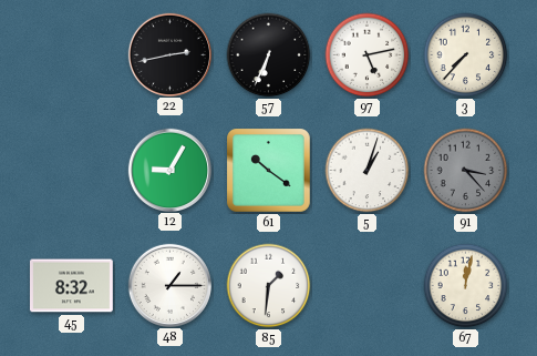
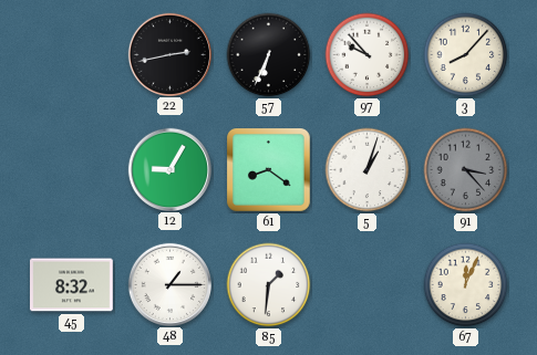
97: 5:13 -> 9:53
3: 7:37 -> 8:07
61: 10:21 -> 8:21
67: 12:02 -> 12:04
